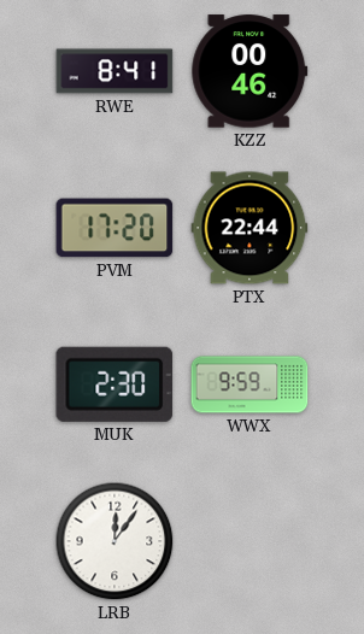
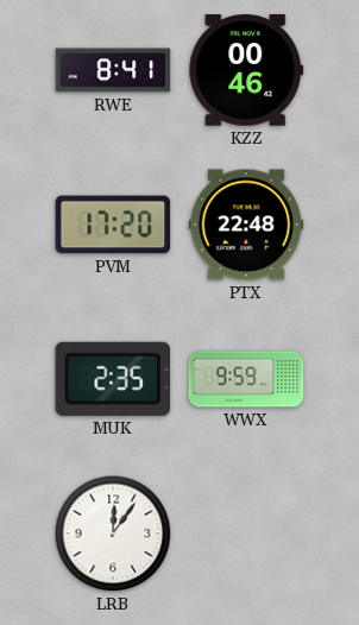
PTX: 22:44 -> 22:48
MUK: 2:30 -> 2:35
